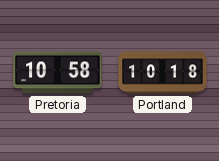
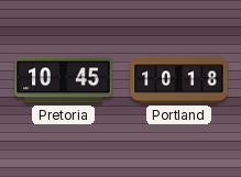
Pretoria: 10:58 -> 10:45
